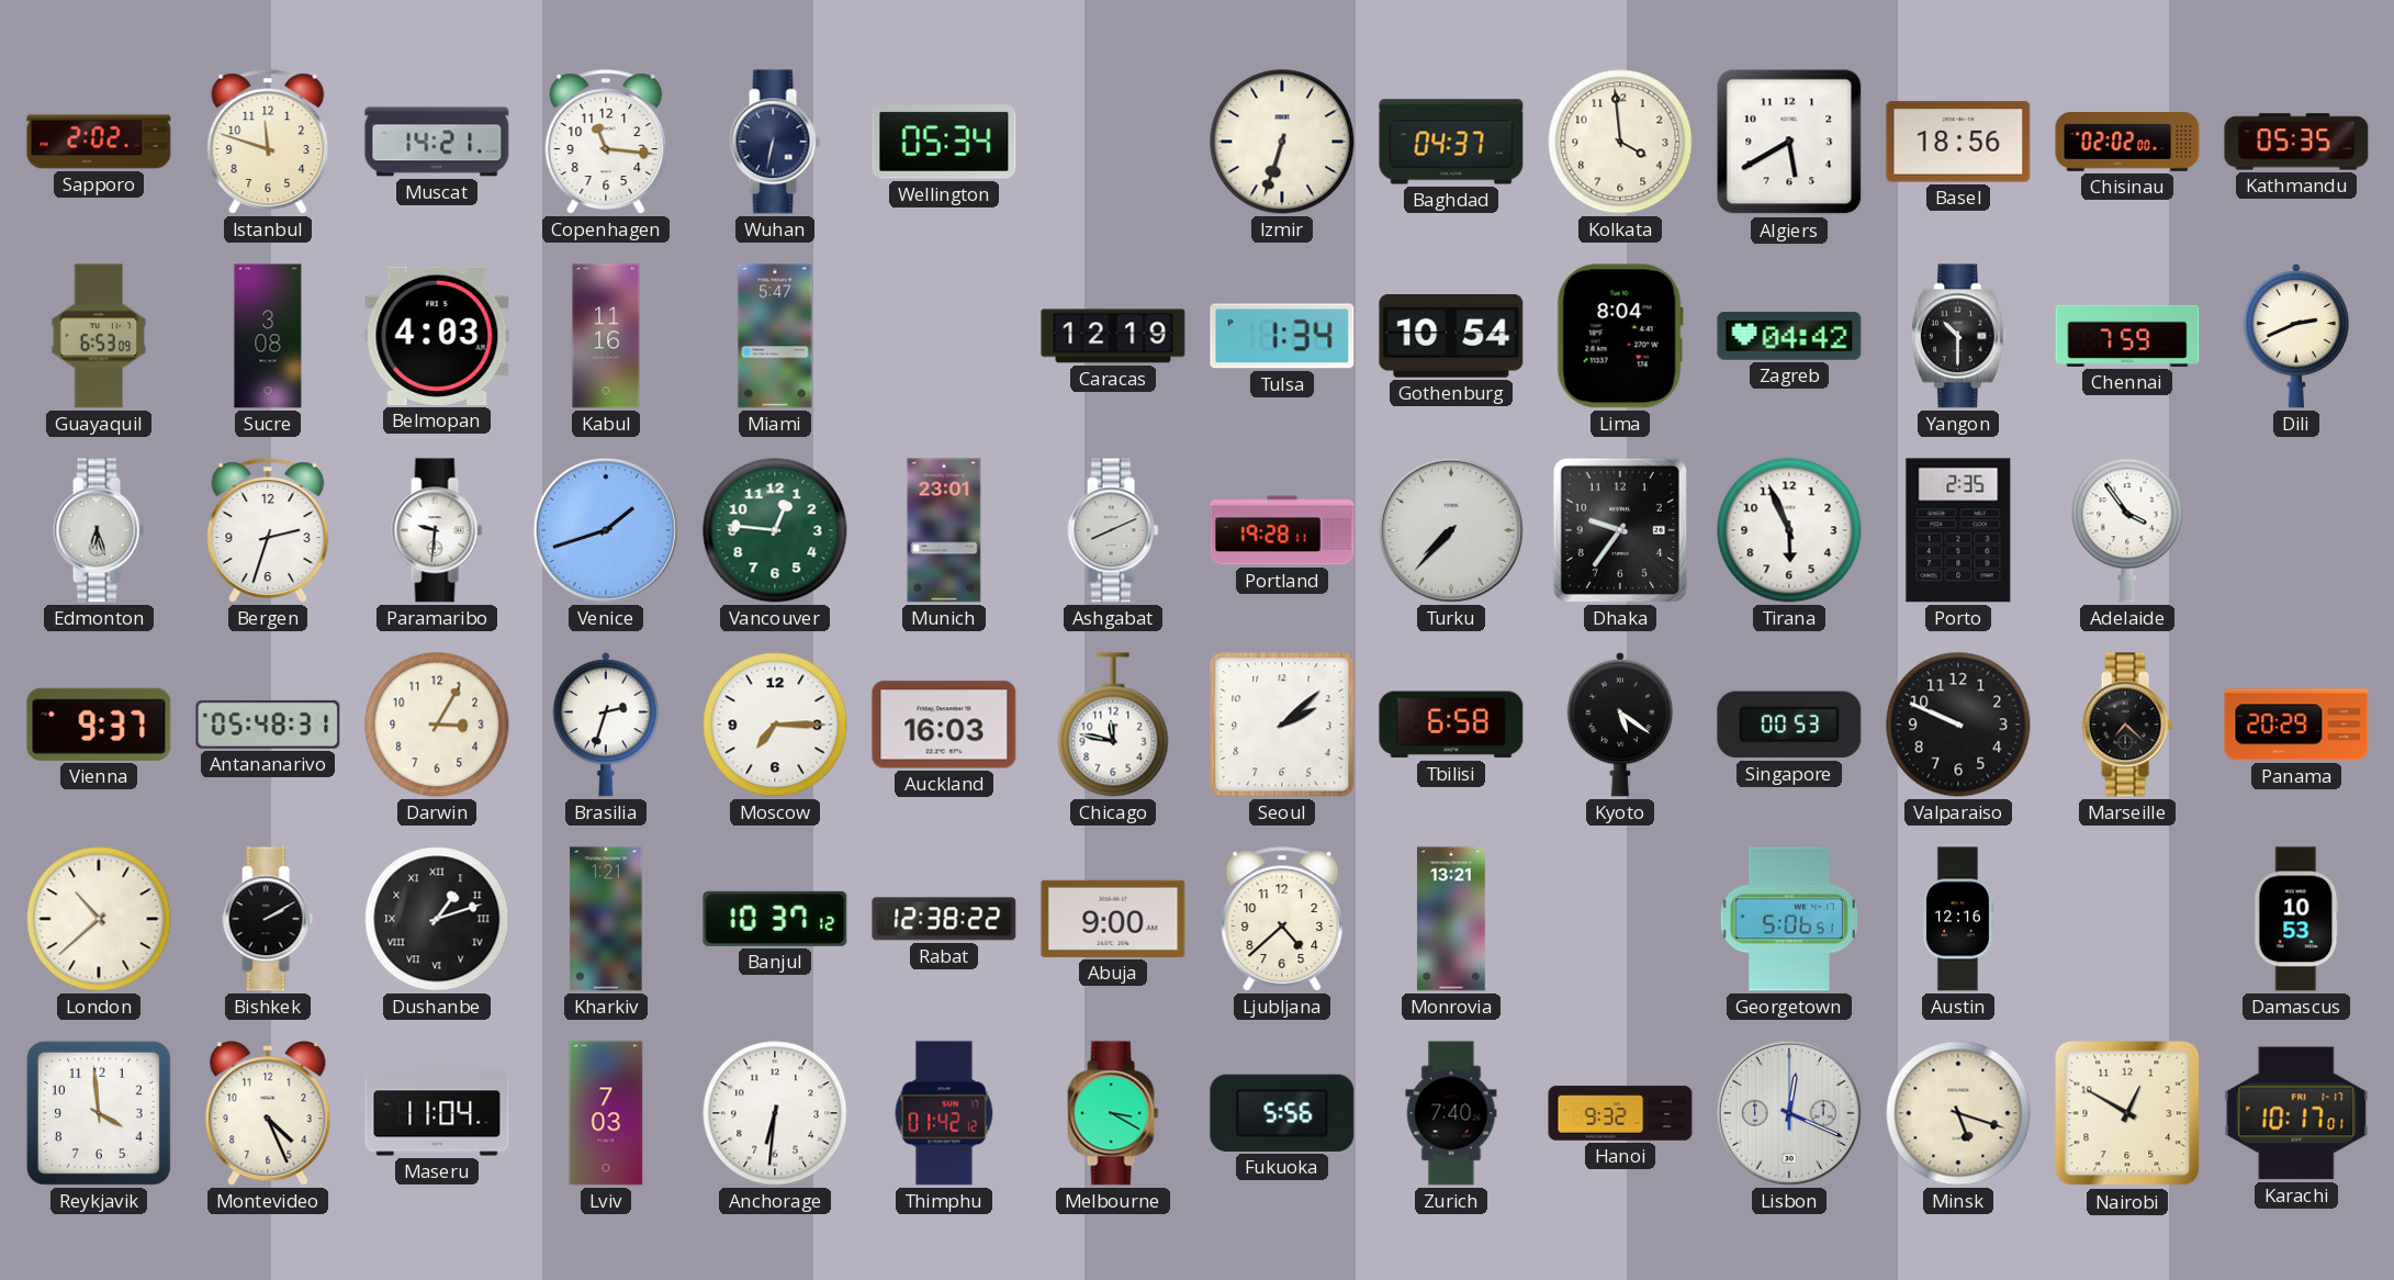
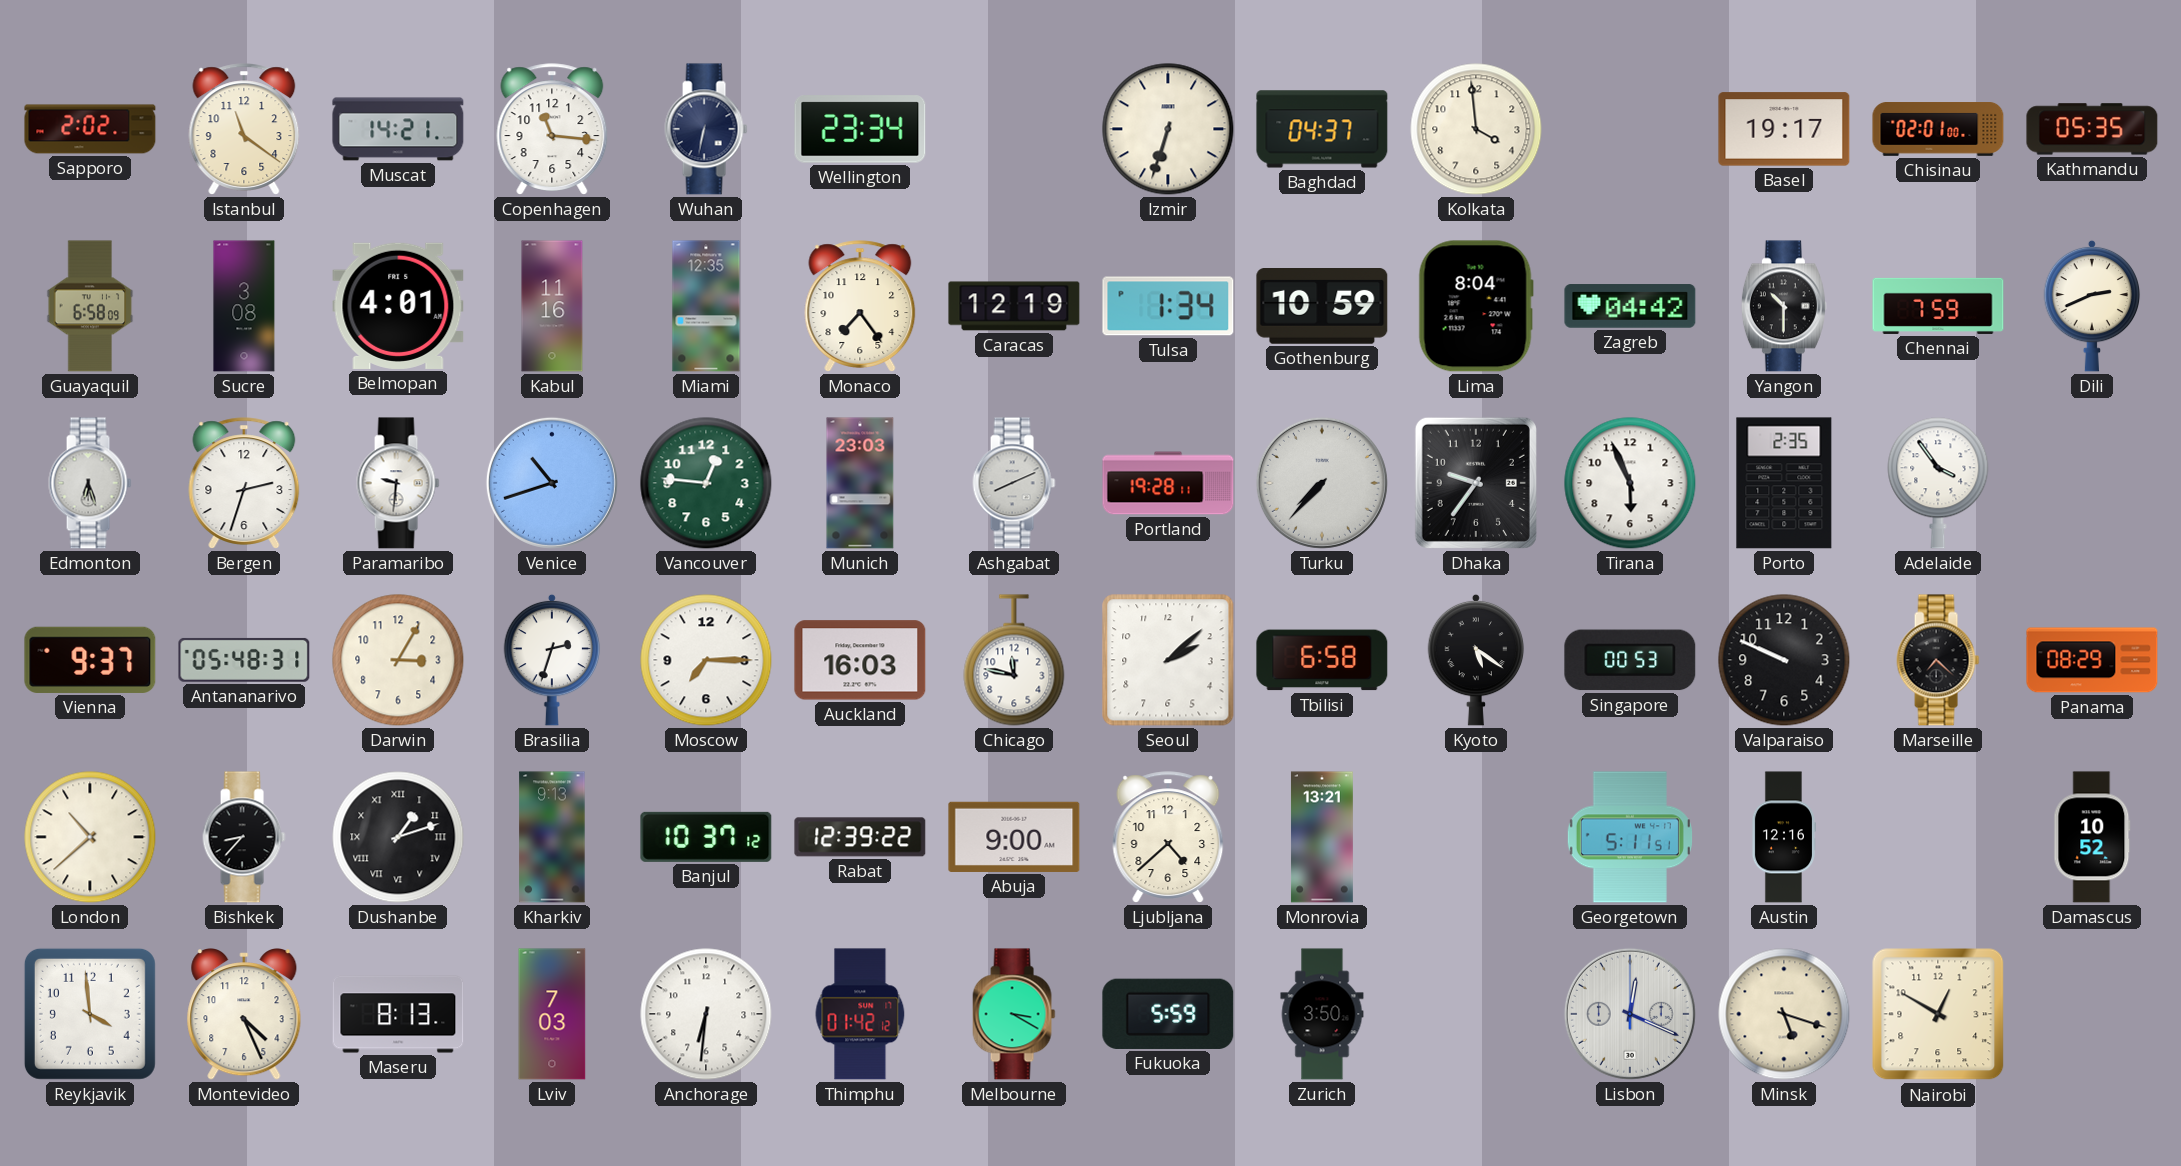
Istanbul: 11:48 -> 11:21
Wellington: 05:34 -> 23:34
Algiers: 5:40 -> none
Basel: 18:56 -> 19:17
Chisinau: 02:02 -> 02:01
Guayaquil: 6:53 -> 6:58
Belmopan: 4:03 -> 4:01
Miami: 5:47 -> 12:35
Monaco: none -> 7:24
Gothenburg: 10:54 -> 10:59
Venice: 1:42 -> 10:42
Munich: 23:01 -> 23:03
Panama: 20:29 -> 08:29
Bishkek: 2:10 -> 8:37
Kharkiv: 1:21 -> 9:13
Rabat: 12:38 -> 12:39
Georgetown: 5:06 -> 5:11
Damascus: 10:53 -> 10:52
Maseru: 11:04 -> 8:13
Fukuoka: 5:56 -> 5:59
Zurich: 7:40 -> 3:50
Hanoi: 9:32 -> none
Karachi: 10:17 -> none
